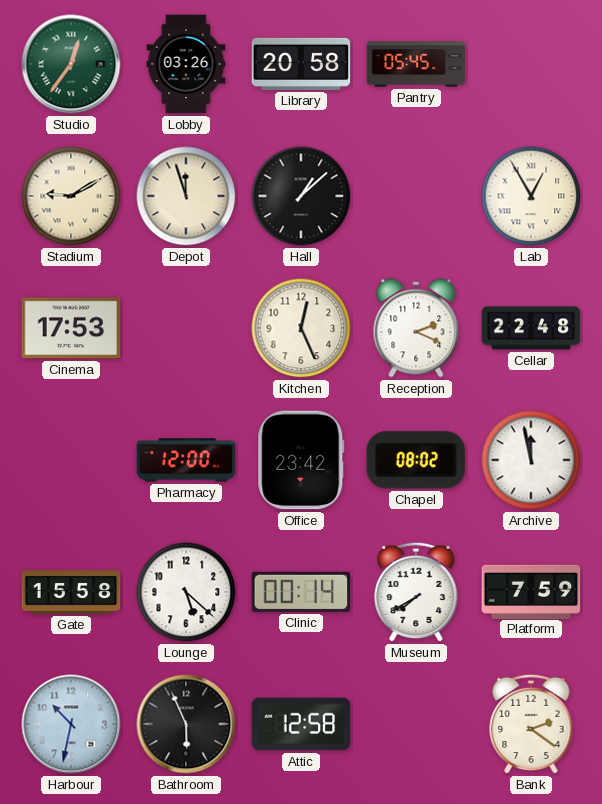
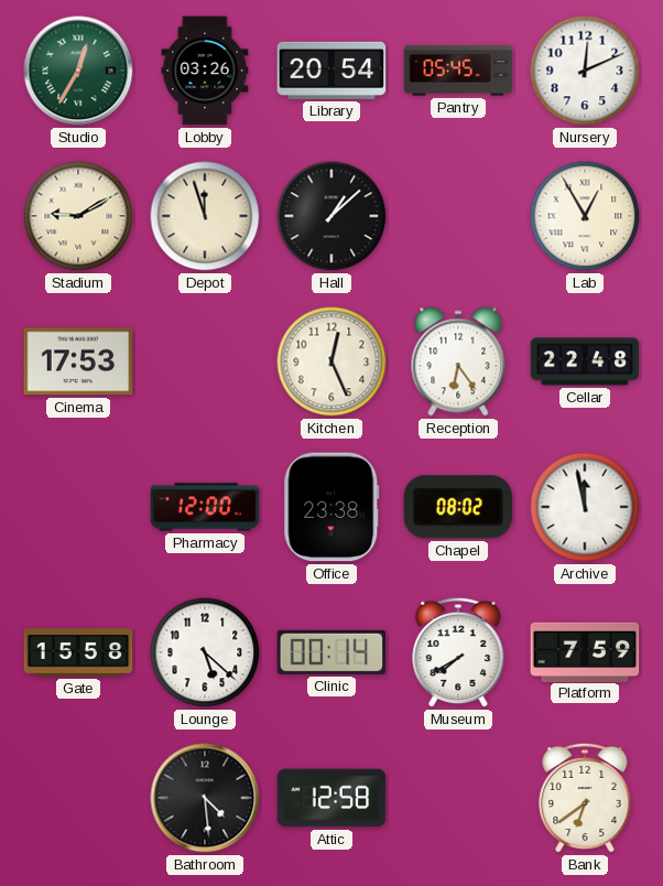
Studio: 12:36 -> 12:35
Library: 20:58 -> 20:54
Nursery: none -> 12:11
Reception: 2:19 -> 6:24
Office: 23:42 -> 23:38
Harbour: 10:32 -> none
Bathroom: 5:56 -> 4:29
Bank: 2:21 -> 6:39
